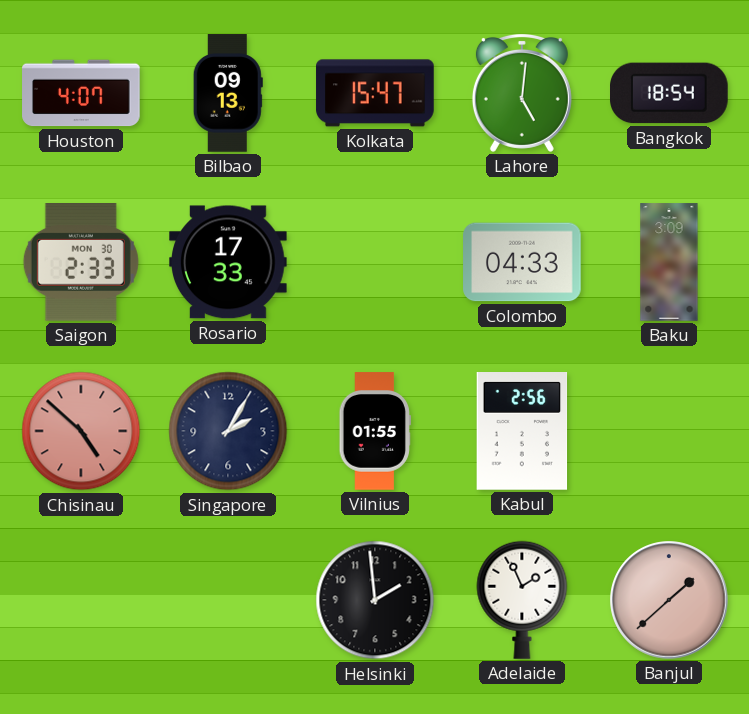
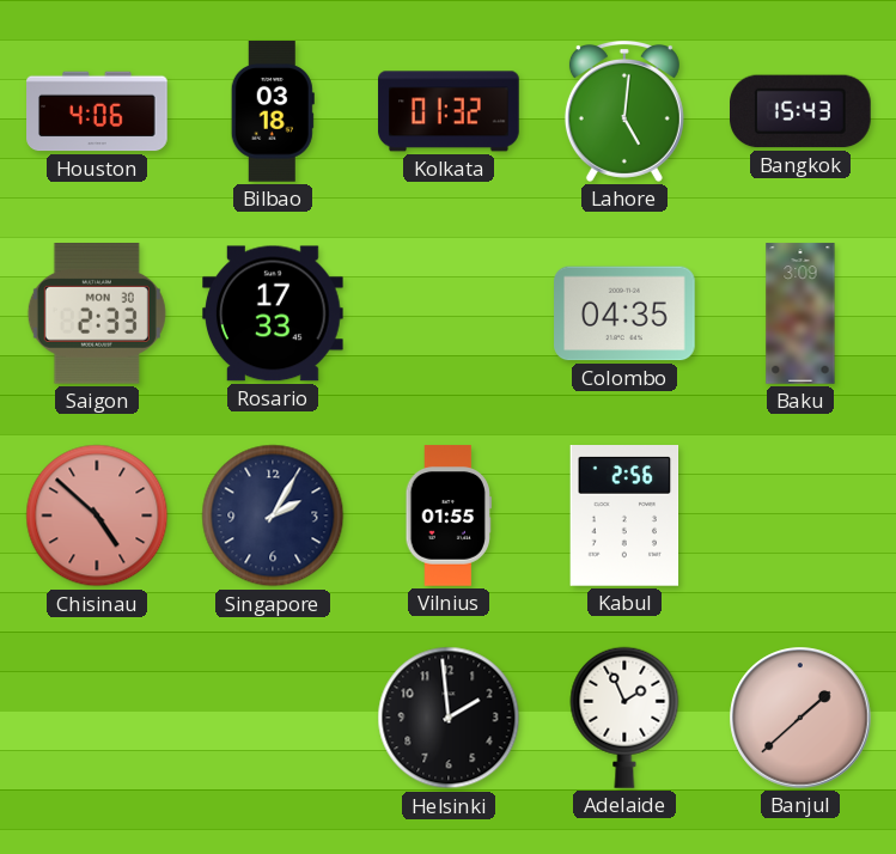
Houston: 4:07 -> 4:06
Bilbao: 09:13 -> 03:18
Kolkata: 15:47 -> 01:32
Bangkok: 18:54 -> 15:43
Colombo: 04:33 -> 04:35
